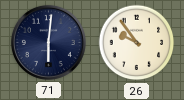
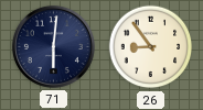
26: 9:54 -> 8:54
